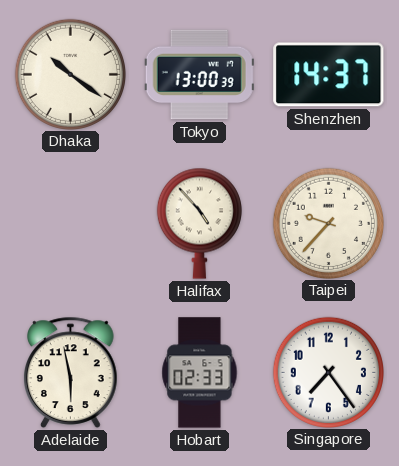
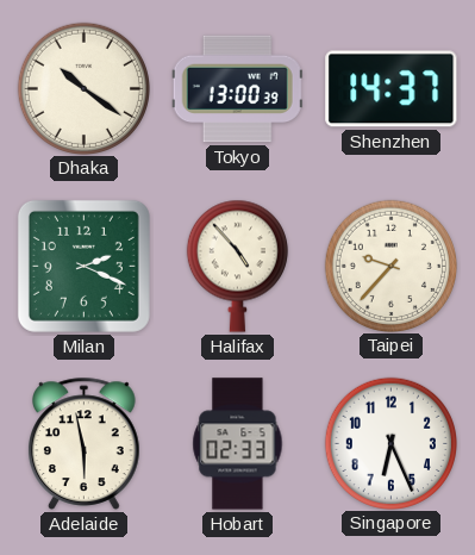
Milan: none -> 2:19
Singapore: 7:24 -> 6:26
